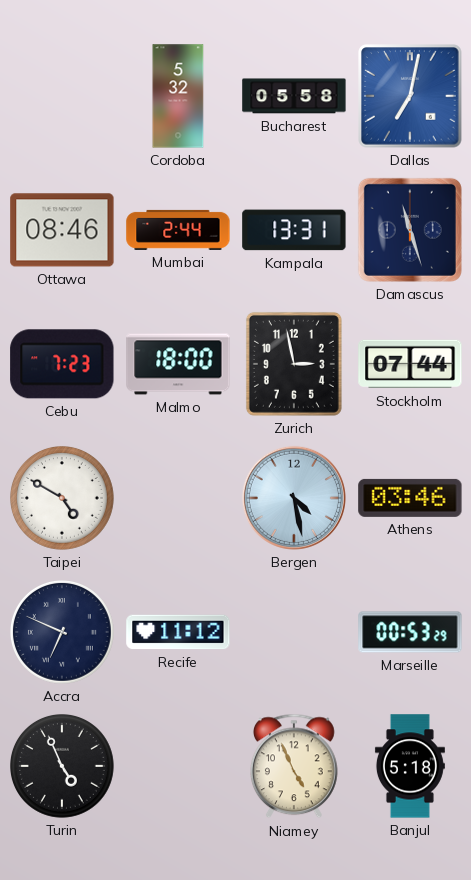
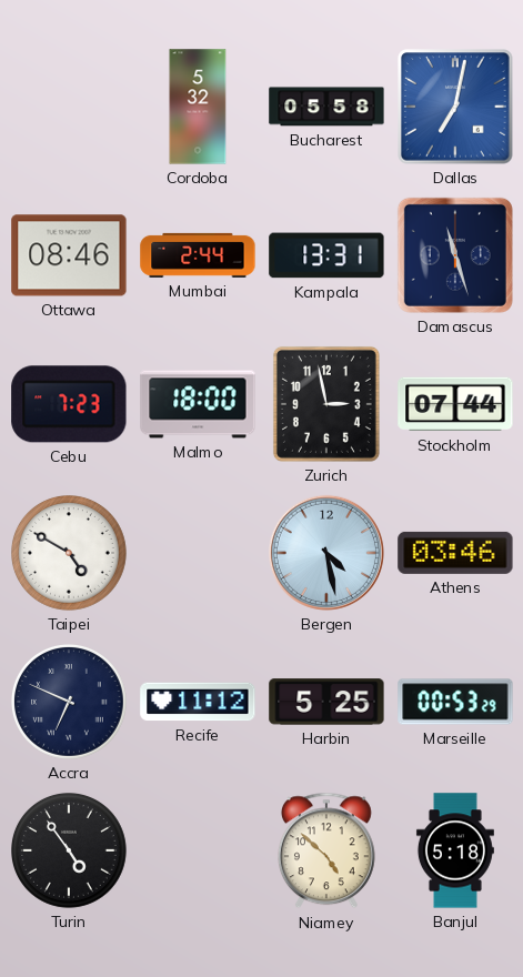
Harbin: none -> 5:25
Turin: 4:56 -> 4:54
Niamey: 4:56 -> 4:52
